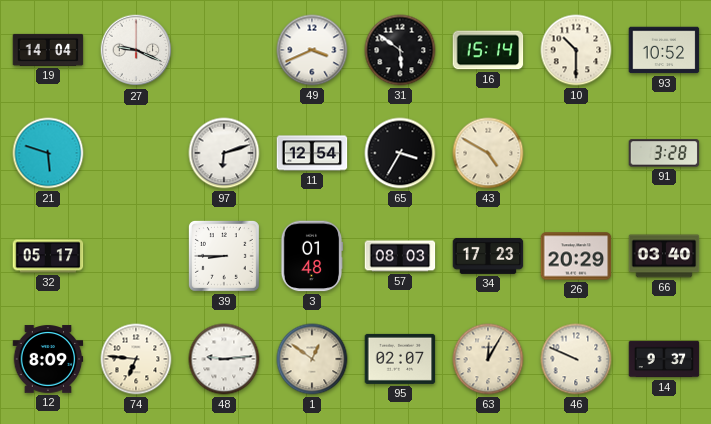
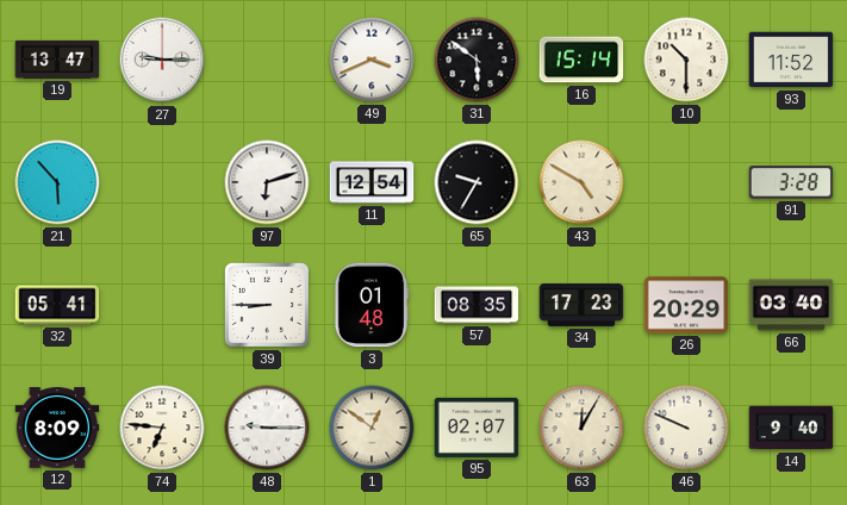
19: 14:04 -> 13:47
27: 9:19 -> 9:15
93: 10:52 -> 11:52
21: 5:48 -> 5:53
65: 3:35 -> 9:35
32: 05:17 -> 05:41
57: 08:03 -> 08:35
48: 9:14 -> 9:15
14: 9:37 -> 9:40
